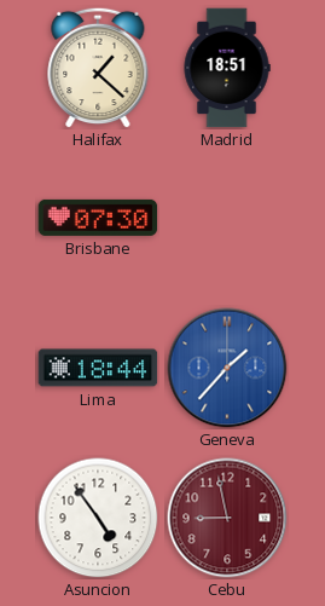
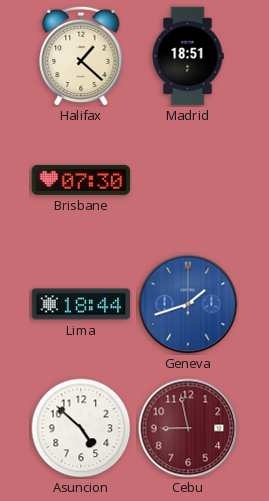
Geneva: 1:37 -> 1:42
Asuncion: 4:54 -> 4:52
